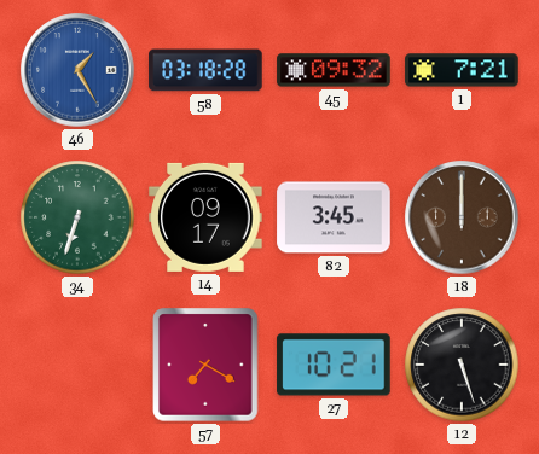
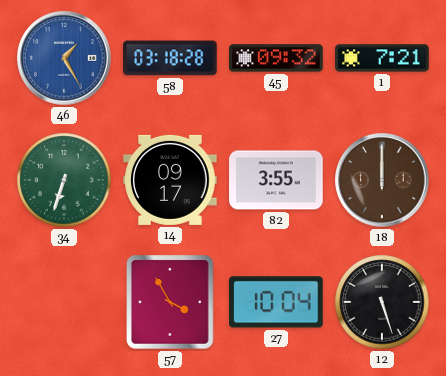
82: 3:45 -> 3:55
57: 7:20 -> 3:55
27: 10:21 -> 10:04
